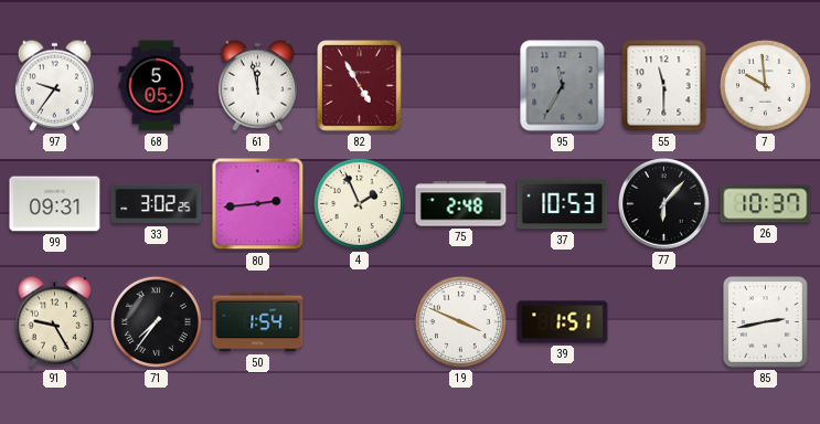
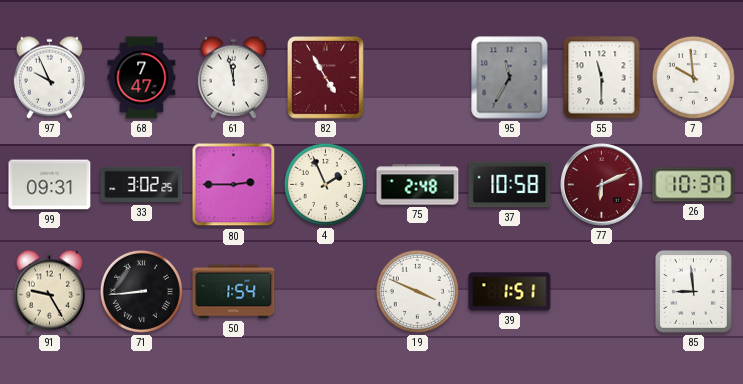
97: 9:36 -> 9:56
68: 5:05 -> 7:47
80: 2:44 -> 2:45
37: 10:53 -> 10:58
77: 6:07 -> 6:11
77 dial: black -> burgundy
71: 7:36 -> 8:44
85: 2:43 -> 8:59
